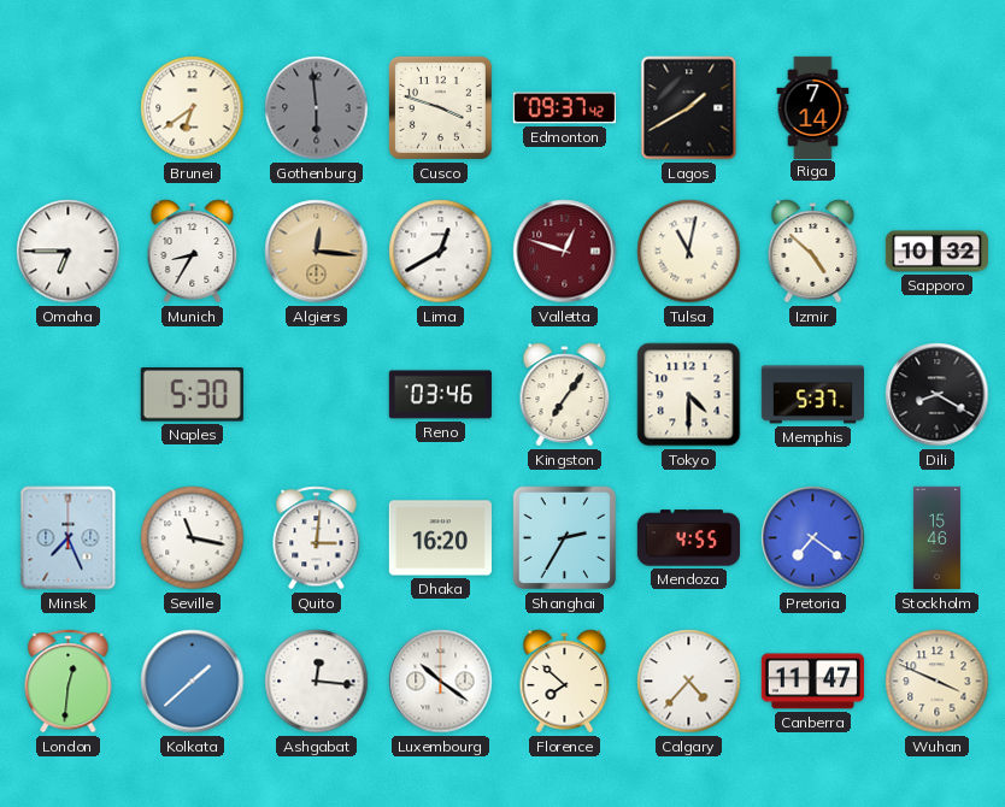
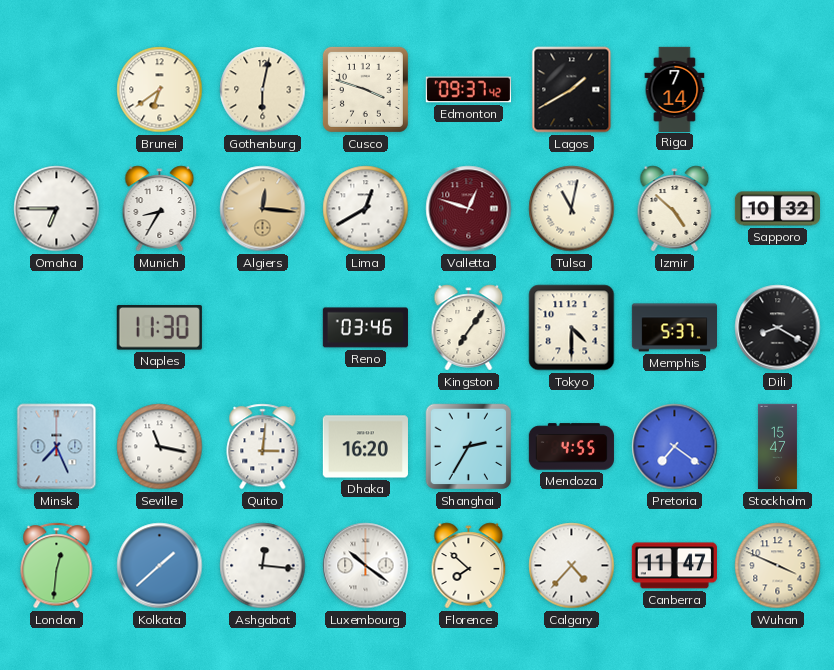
Gothenburg: 5:59 -> 6:02
Gothenburg dial: grey -> cream
Naples: 5:30 -> 11:30
Stockholm: 15:46 -> 15:47
